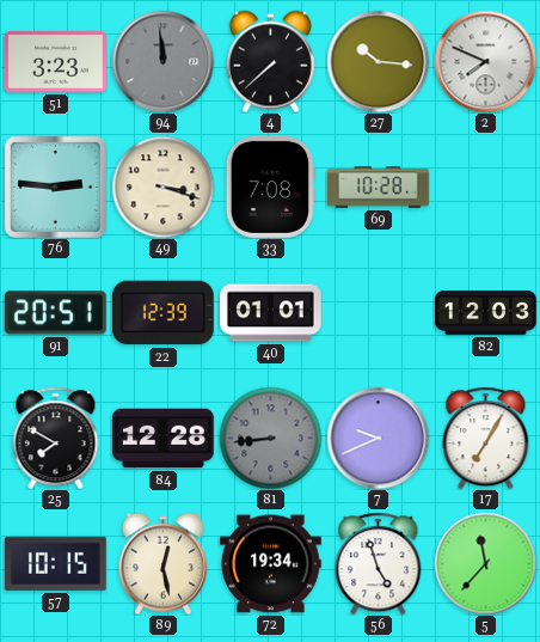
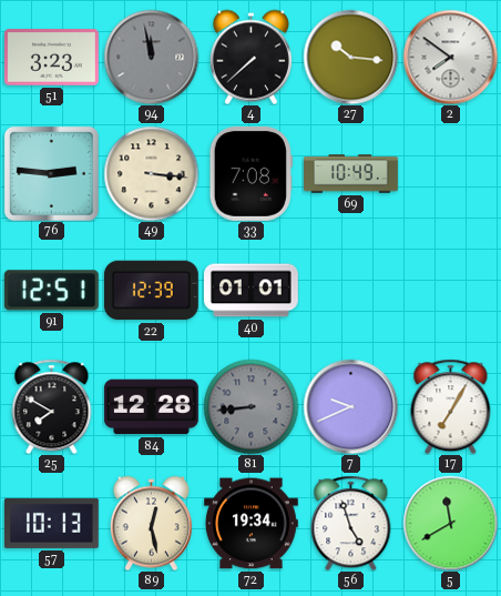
94: 11:59 -> 11:58
2: 7:49 -> 7:51
49: 3:18 -> 3:16
69: 10:28 -> 10:49
91: 20:51 -> 12:51
82: 12:03 -> none
57: 10:15 -> 10:13
5: 11:37 -> 11:40
